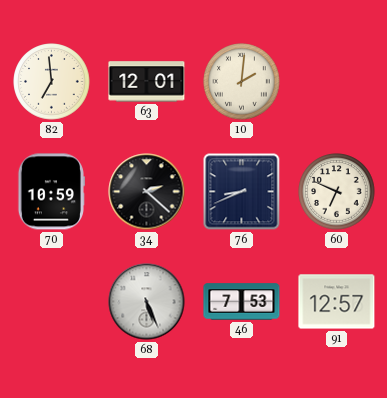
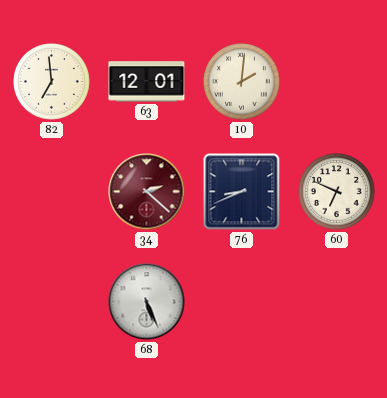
70: 10:59 -> none
34 dial: black -> burgundy
46: 7:53 -> none
91: 12:57 -> none
